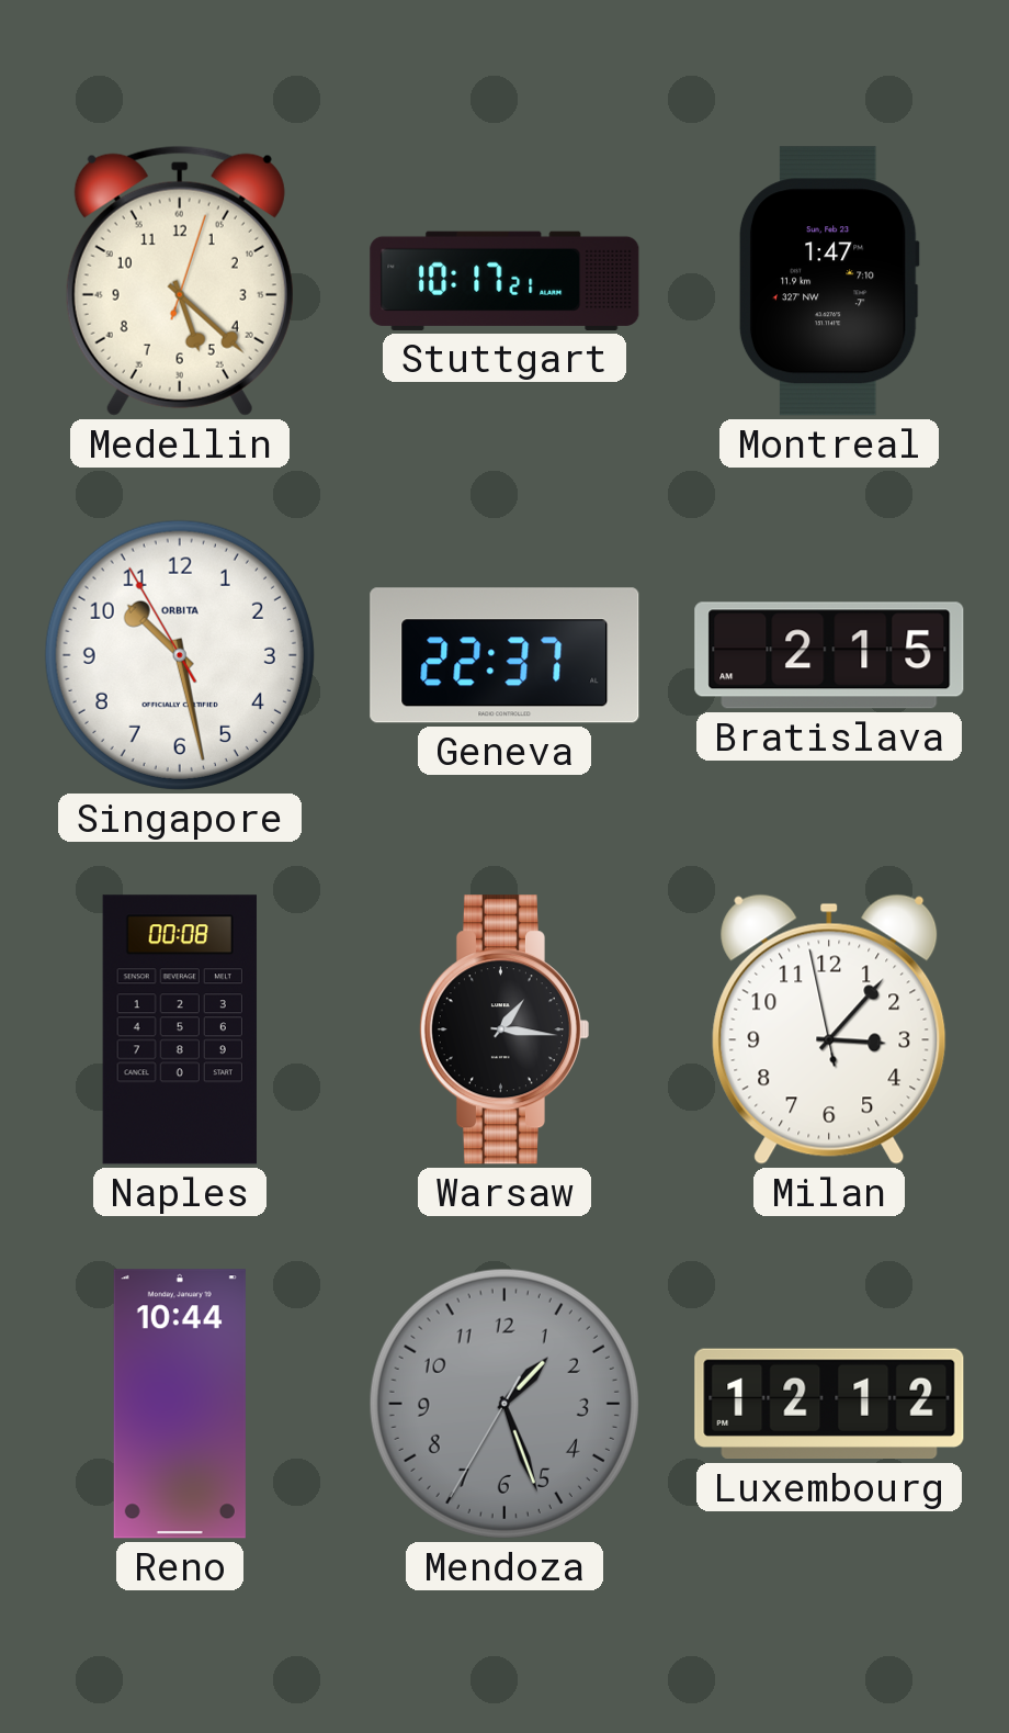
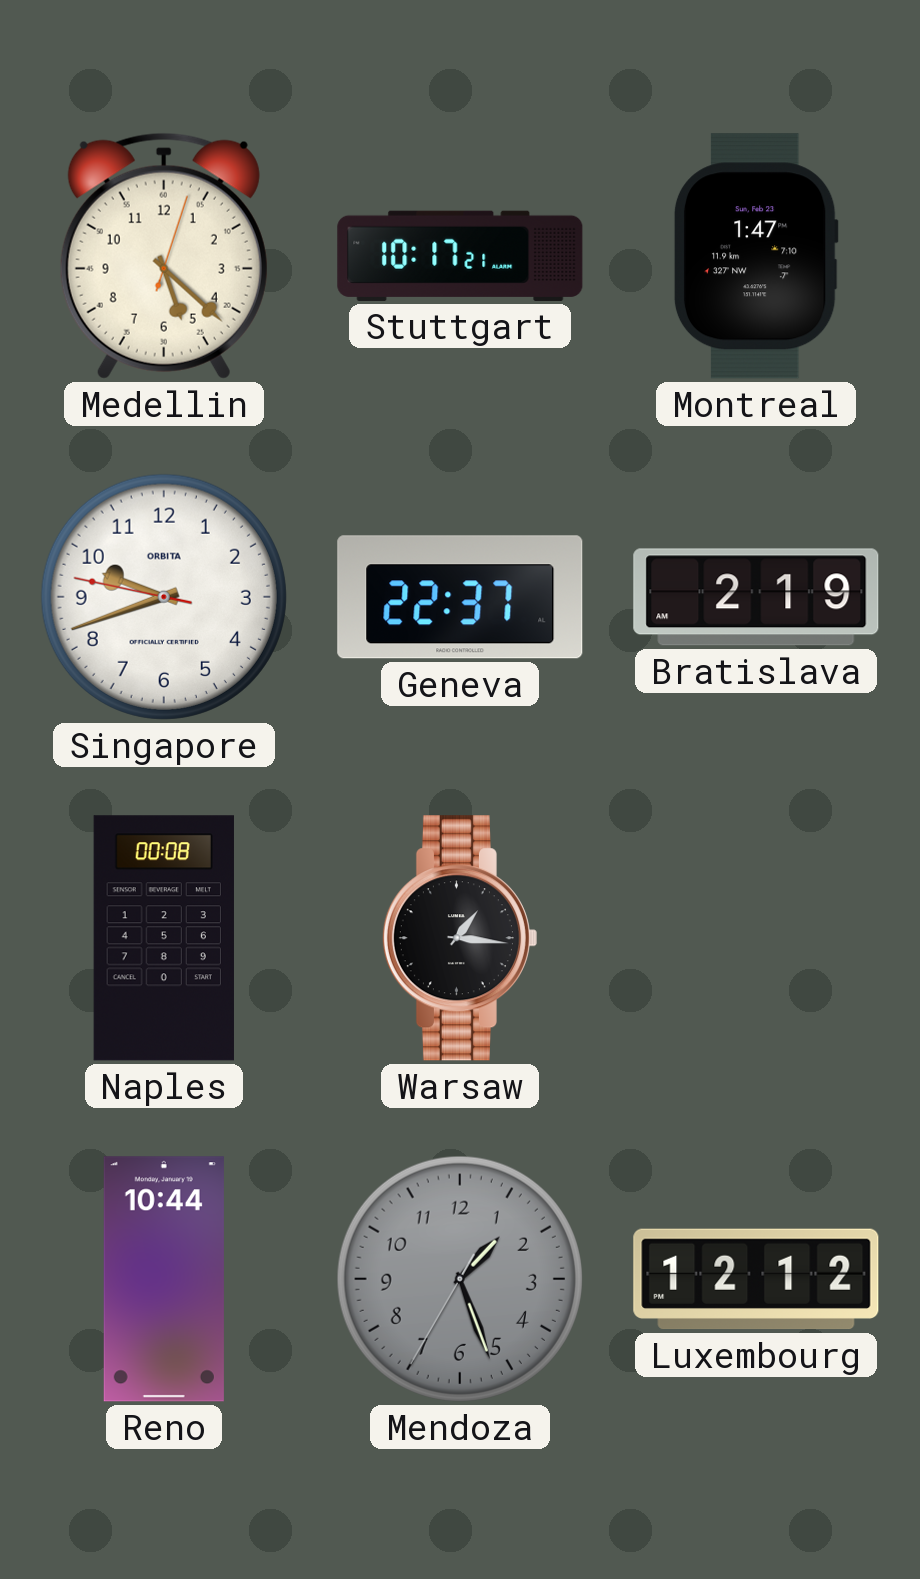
Singapore: 10:27 -> 9:41
Bratislava: 2:15 -> 2:19
Milan: 3:06 -> none
